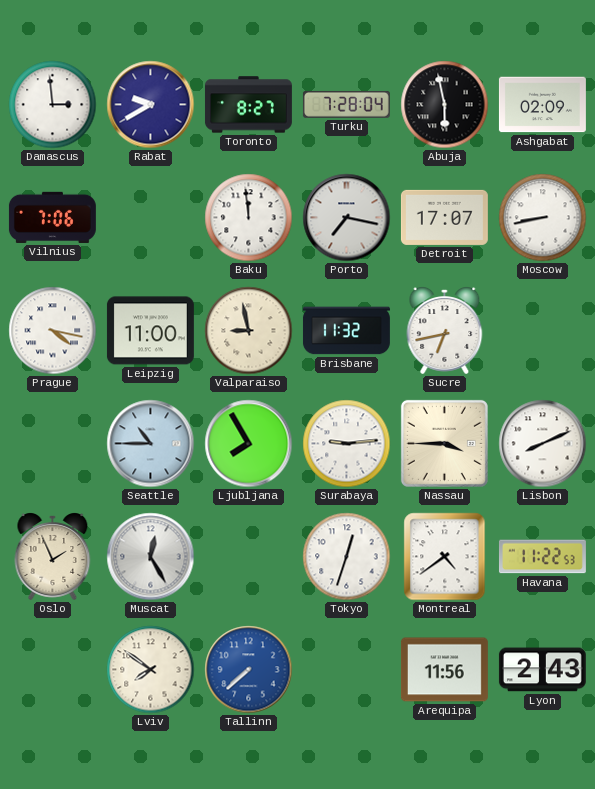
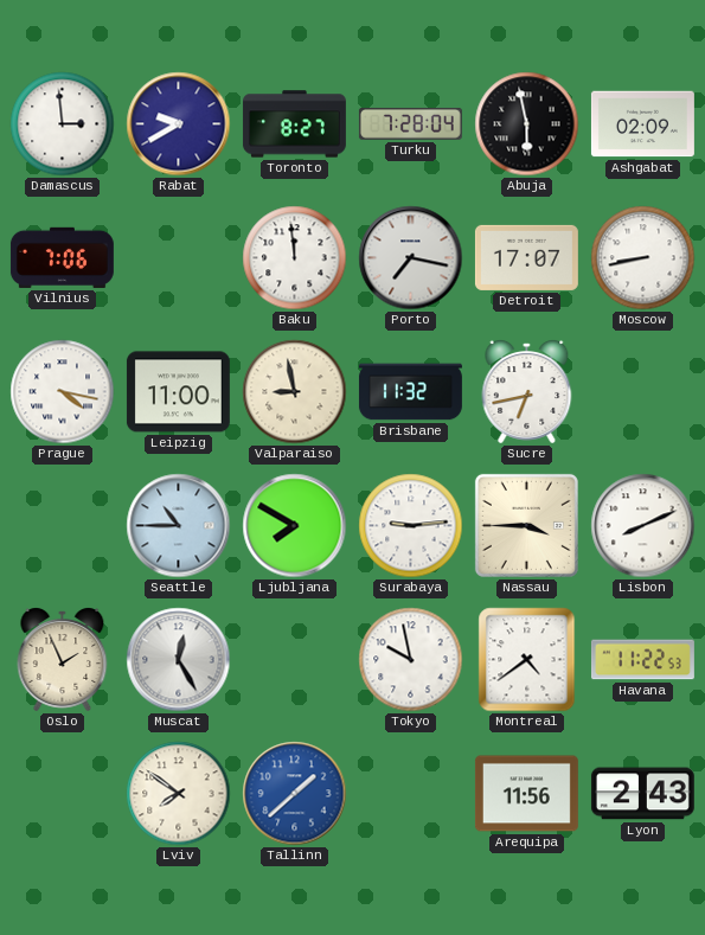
Ljubljana: 7:55 -> 7:50
Tokyo: 12:33 -> 9:58
Tallinn: 7:38 -> 1:38
